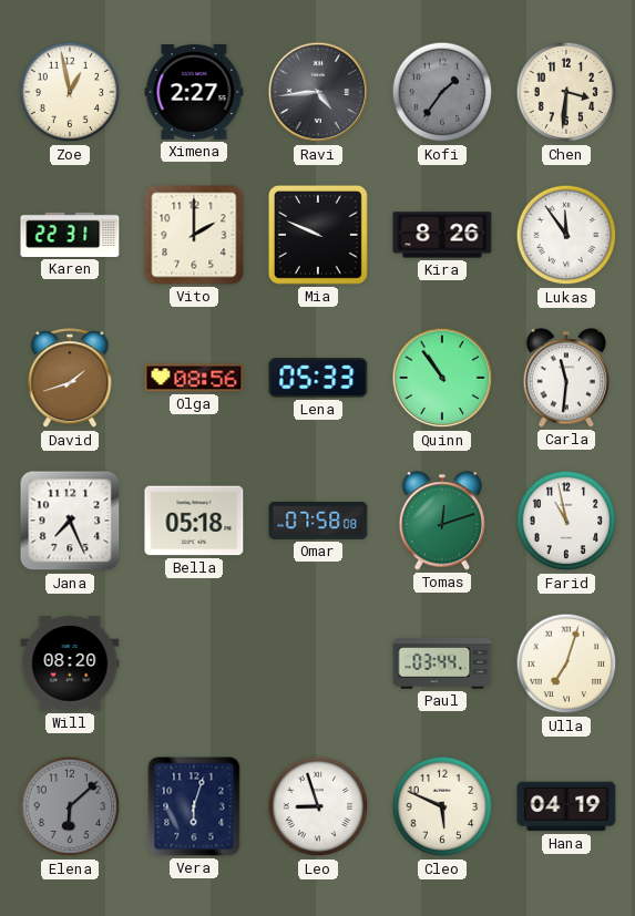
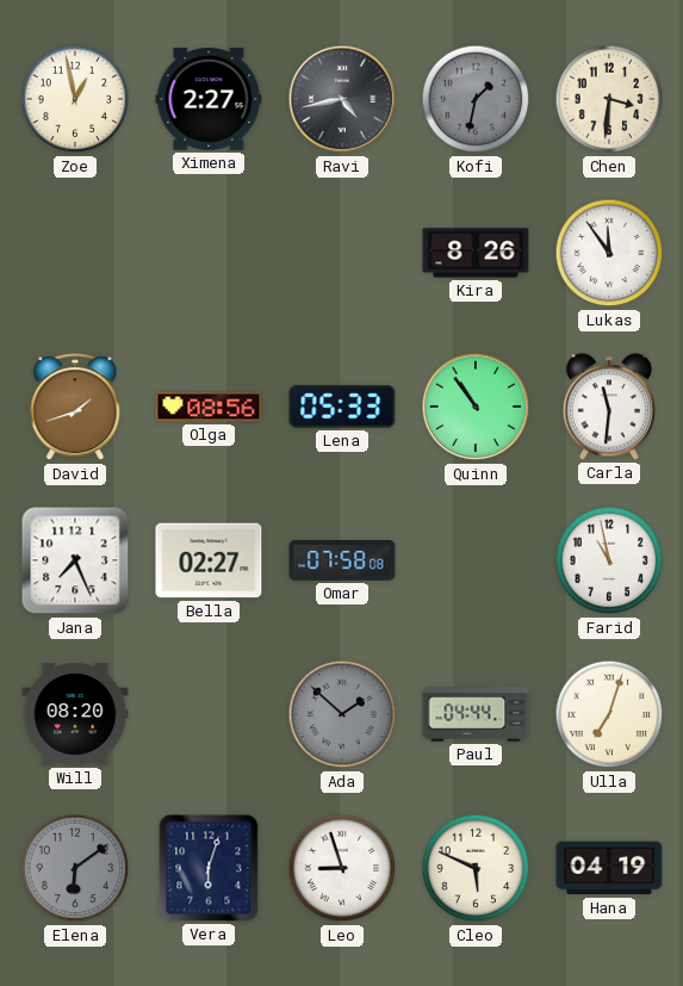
Ravi: 4:44 -> 4:43
Kofi: 1:36 -> 1:32
Karen: 22:31 -> none
Vito: 2:00 -> none
Mia: 9:49 -> none
Bella: 05:18 -> 02:27
Tomas: 12:12 -> none
Ada: none -> 1:52
Paul: 03:44 -> 04:44
Elena: 6:08 -> 6:09
